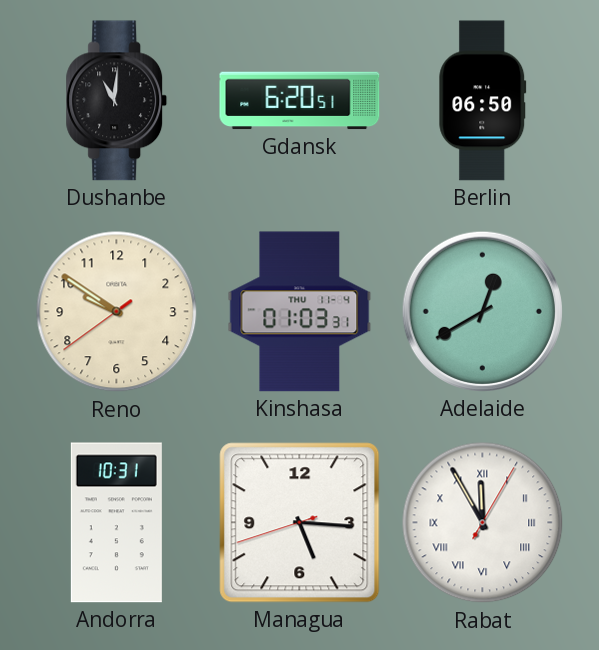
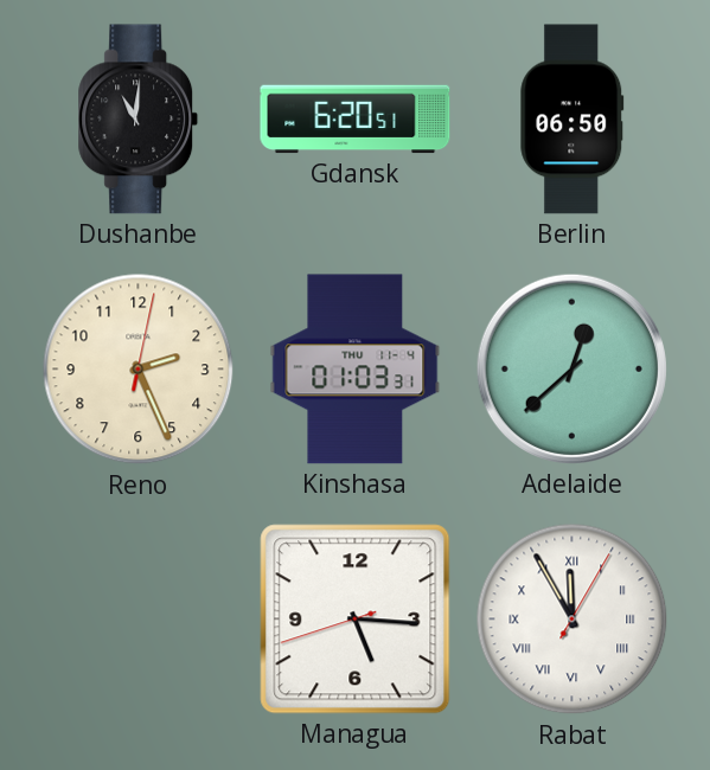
Reno: 9:50 -> 2:26
Adelaide: 12:40 -> 12:38
Andorra: 10:31 -> none
